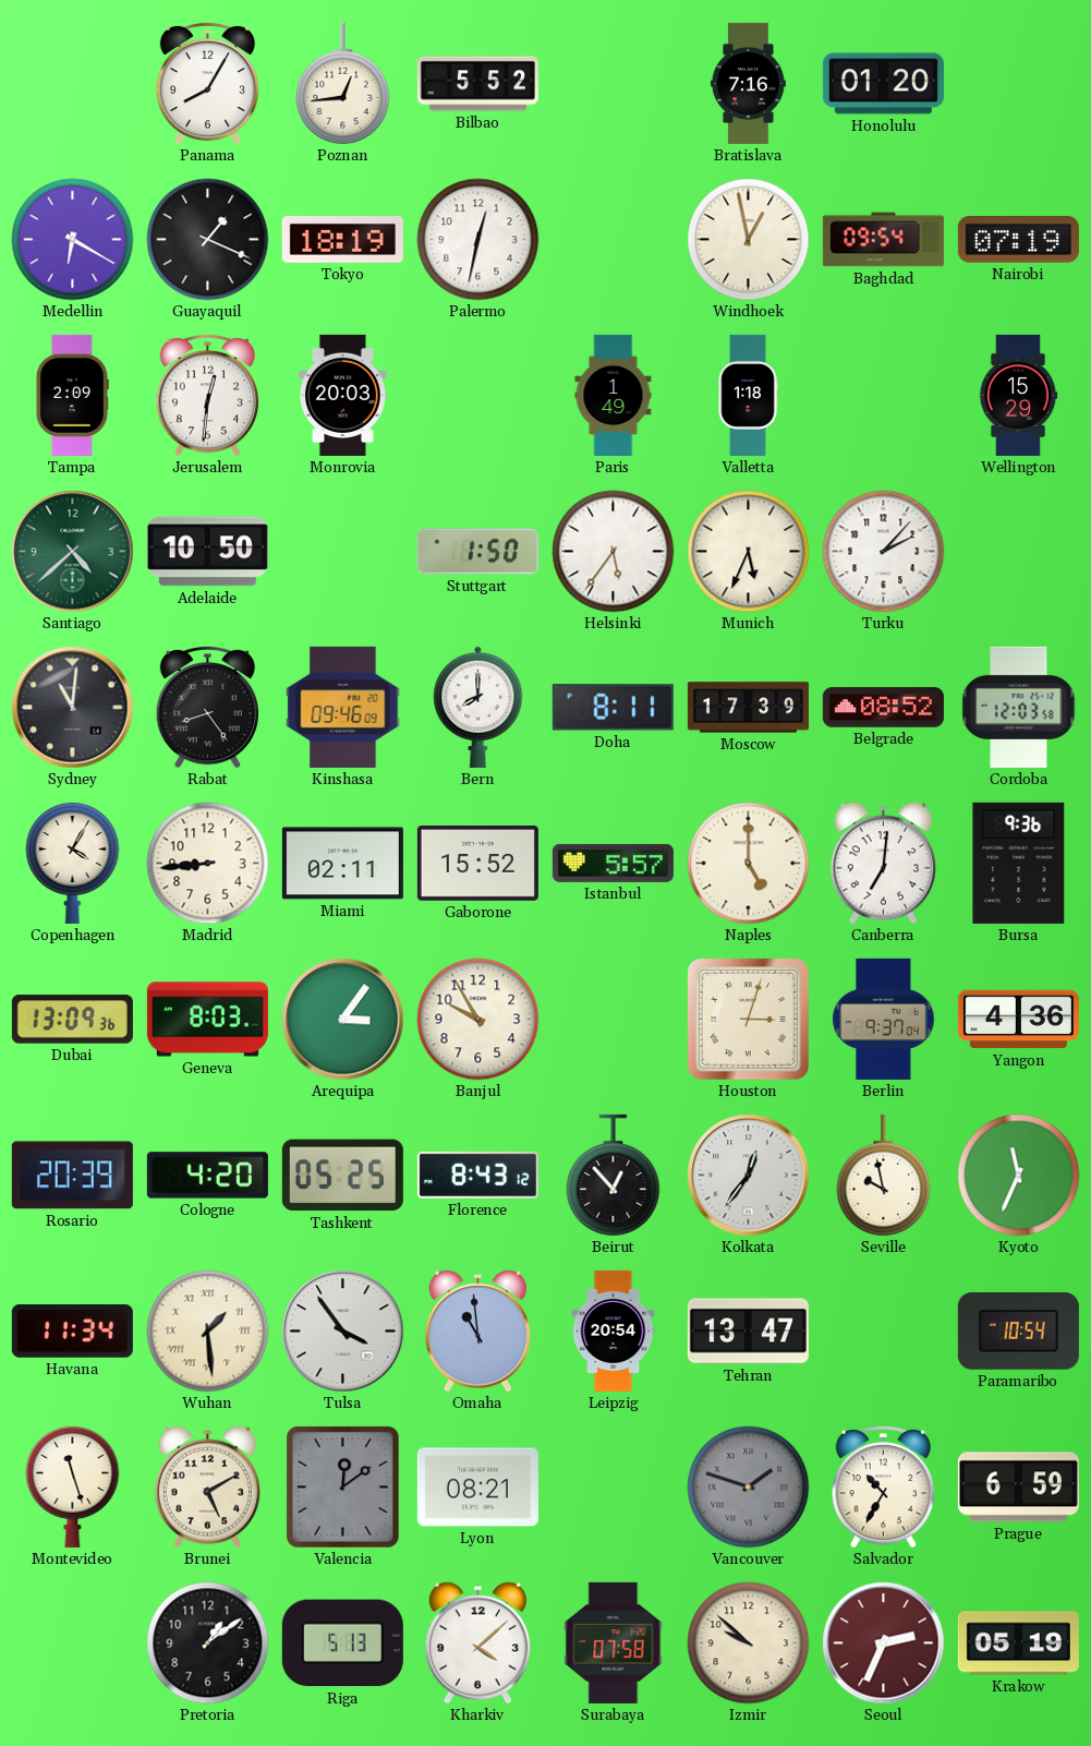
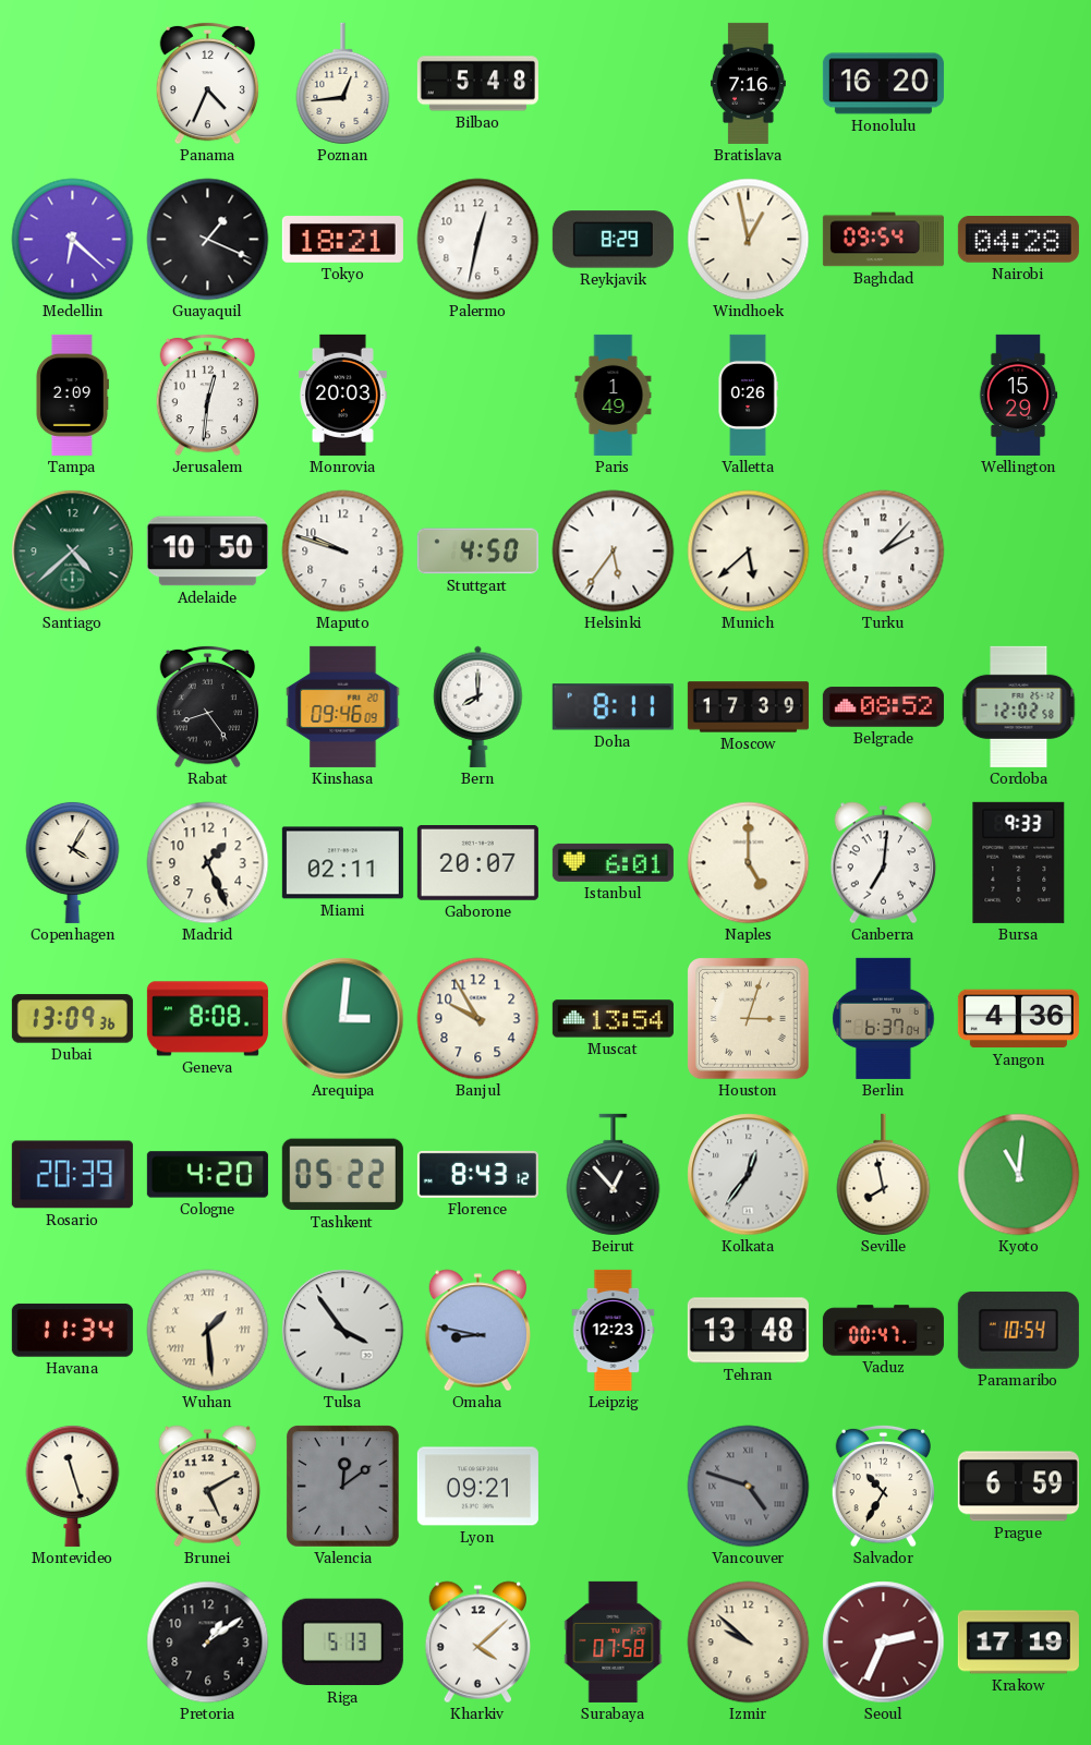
Panama: 8:05 -> 4:34
Bilbao: 5:52 -> 5:48
Honolulu: 01:20 -> 16:20
Medellin: 6:20 -> 6:22
Tokyo: 18:19 -> 18:21
Reykjavik: none -> 8:29
Nairobi: 07:19 -> 04:28
Valletta: 1:18 -> 0:26
Maputo: none -> 9:48
Stuttgart: 1:50 -> 4:50
Munich: 5:34 -> 5:38
Sydney: 11:01 -> none
Cordoba: 12:03 -> 12:02
Madrid: 8:44 -> 1:26
Gaborone: 15:52 -> 20:07
Istanbul: 5:57 -> 6:01
Bursa: 9:36 -> 9:33
Geneva: 8:03 -> 8:08
Arequipa: 3:06 -> 3:01
Muscat: none -> 13:54
Berlin: 9:37 -> 6:37
Tashkent: 05:25 -> 05:22
Seville: 9:58 -> 7:58
Kyoto: 11:34 -> 11:01
Omaha: 10:59 -> 8:47
Leipzig: 20:54 -> 12:23
Tehran: 13:47 -> 13:48
Vaduz: none -> 00:47
Lyon: 08:21 -> 09:21
Vancouver: 1:48 -> 4:48
Krakow: 05:19 -> 17:19
